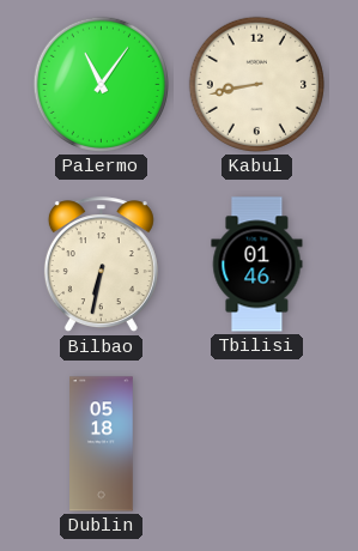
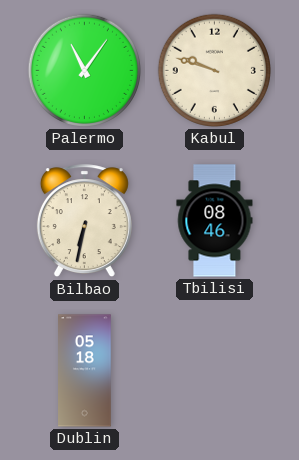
Kabul: 8:43 -> 9:48
Tbilisi: 01:46 -> 08:46
